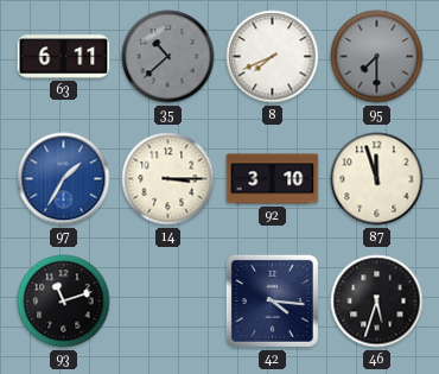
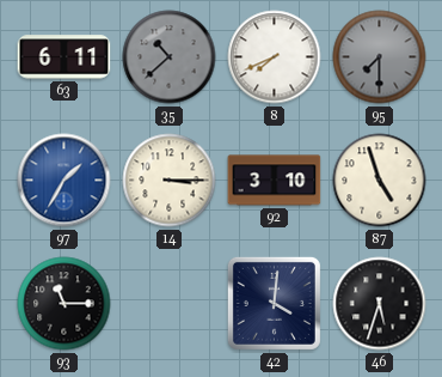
87: 11:57 -> 4:57
93: 11:12 -> 11:15
42: 4:16 -> 4:01
